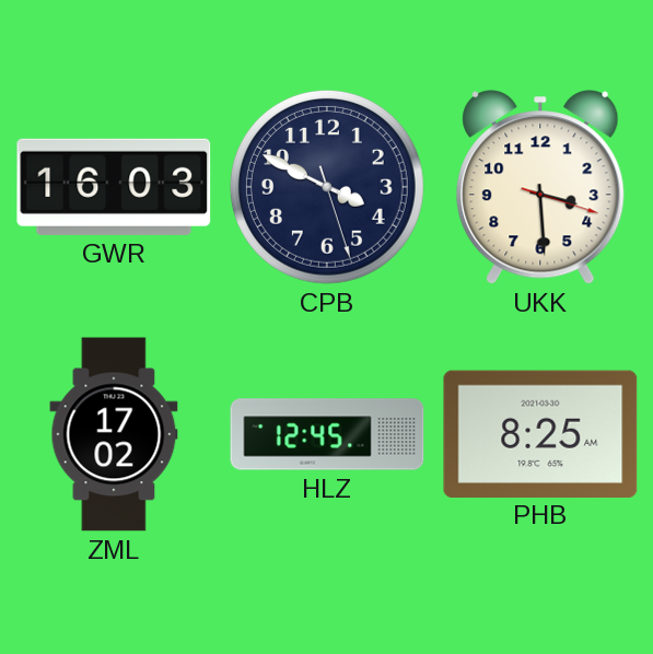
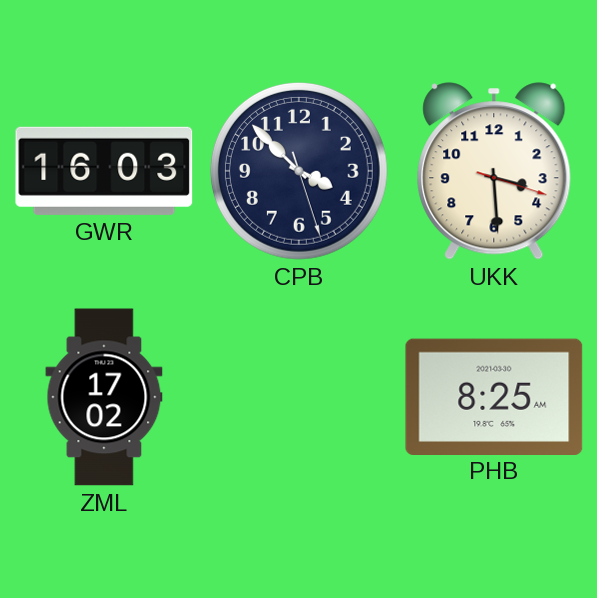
CPB: 3:49 -> 3:52
HLZ: 12:45 -> none
